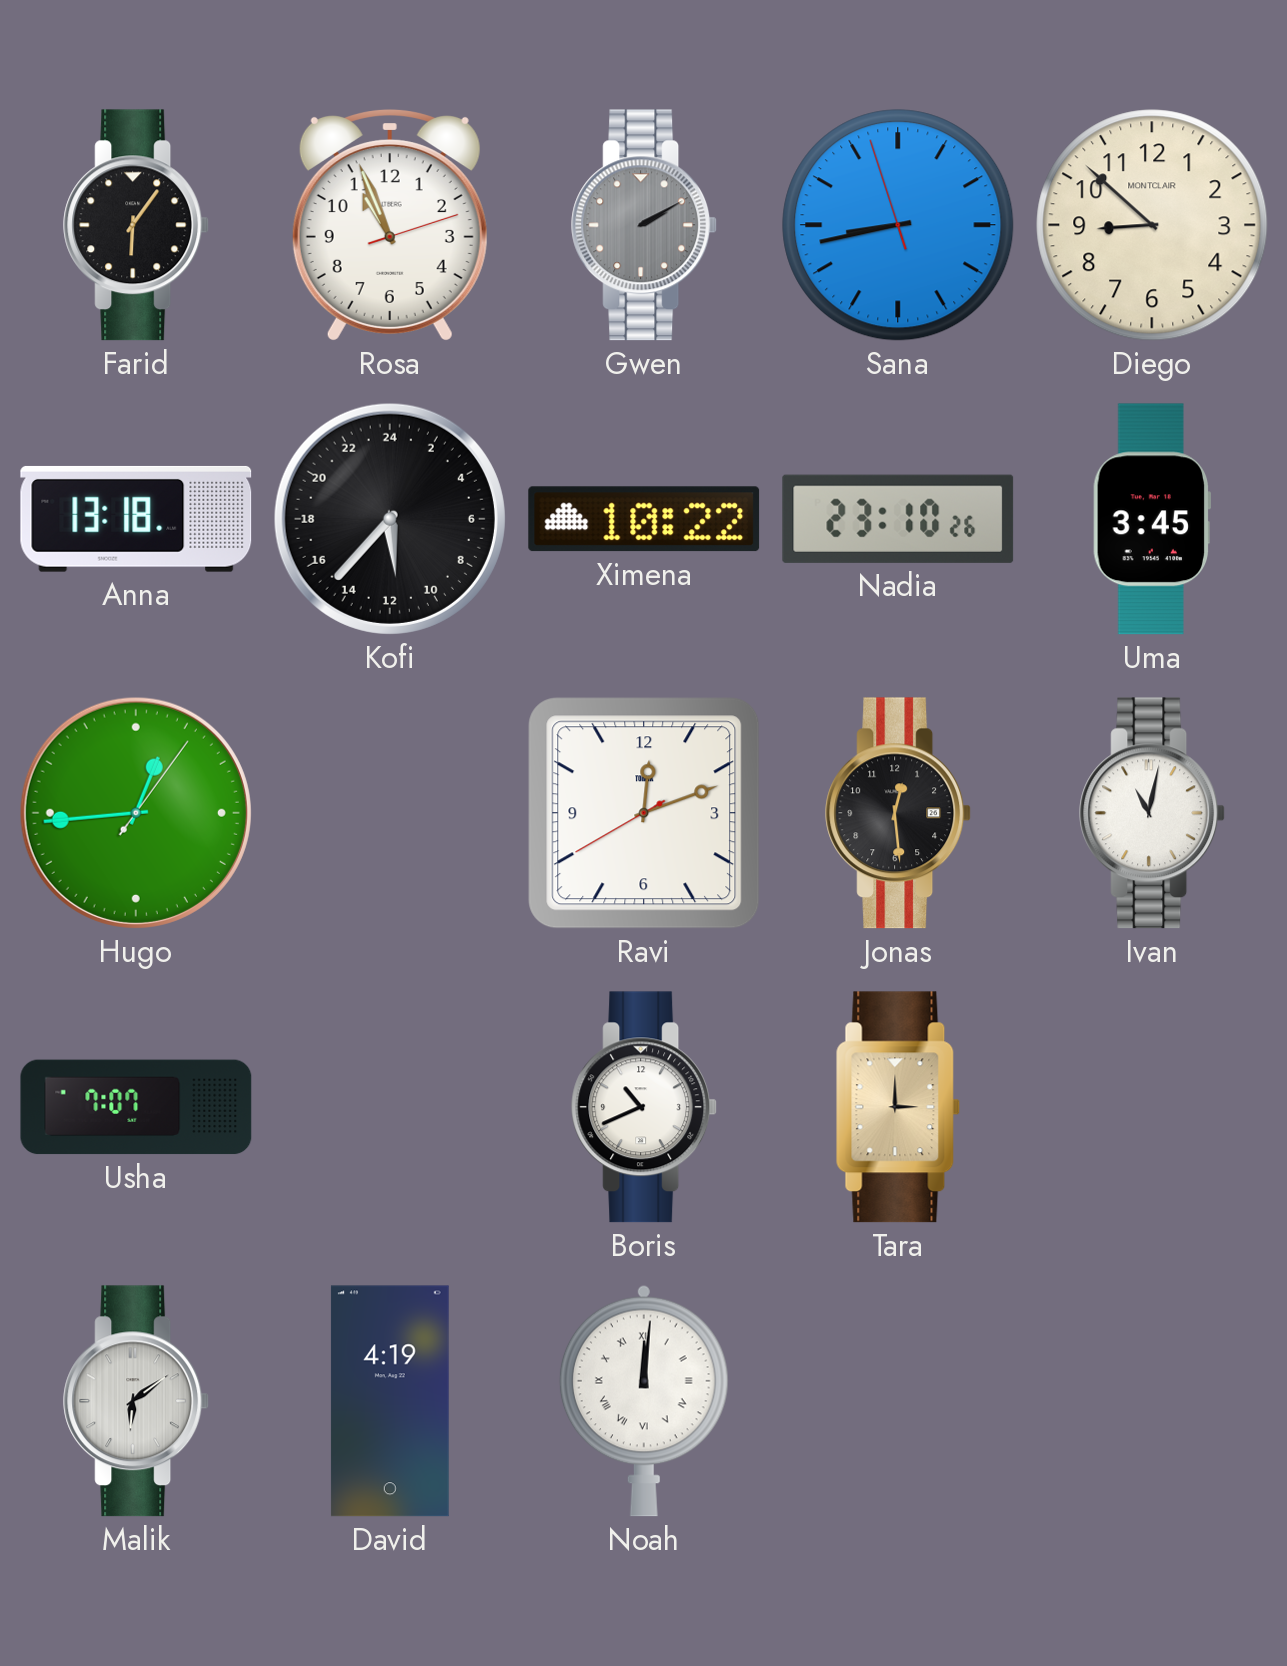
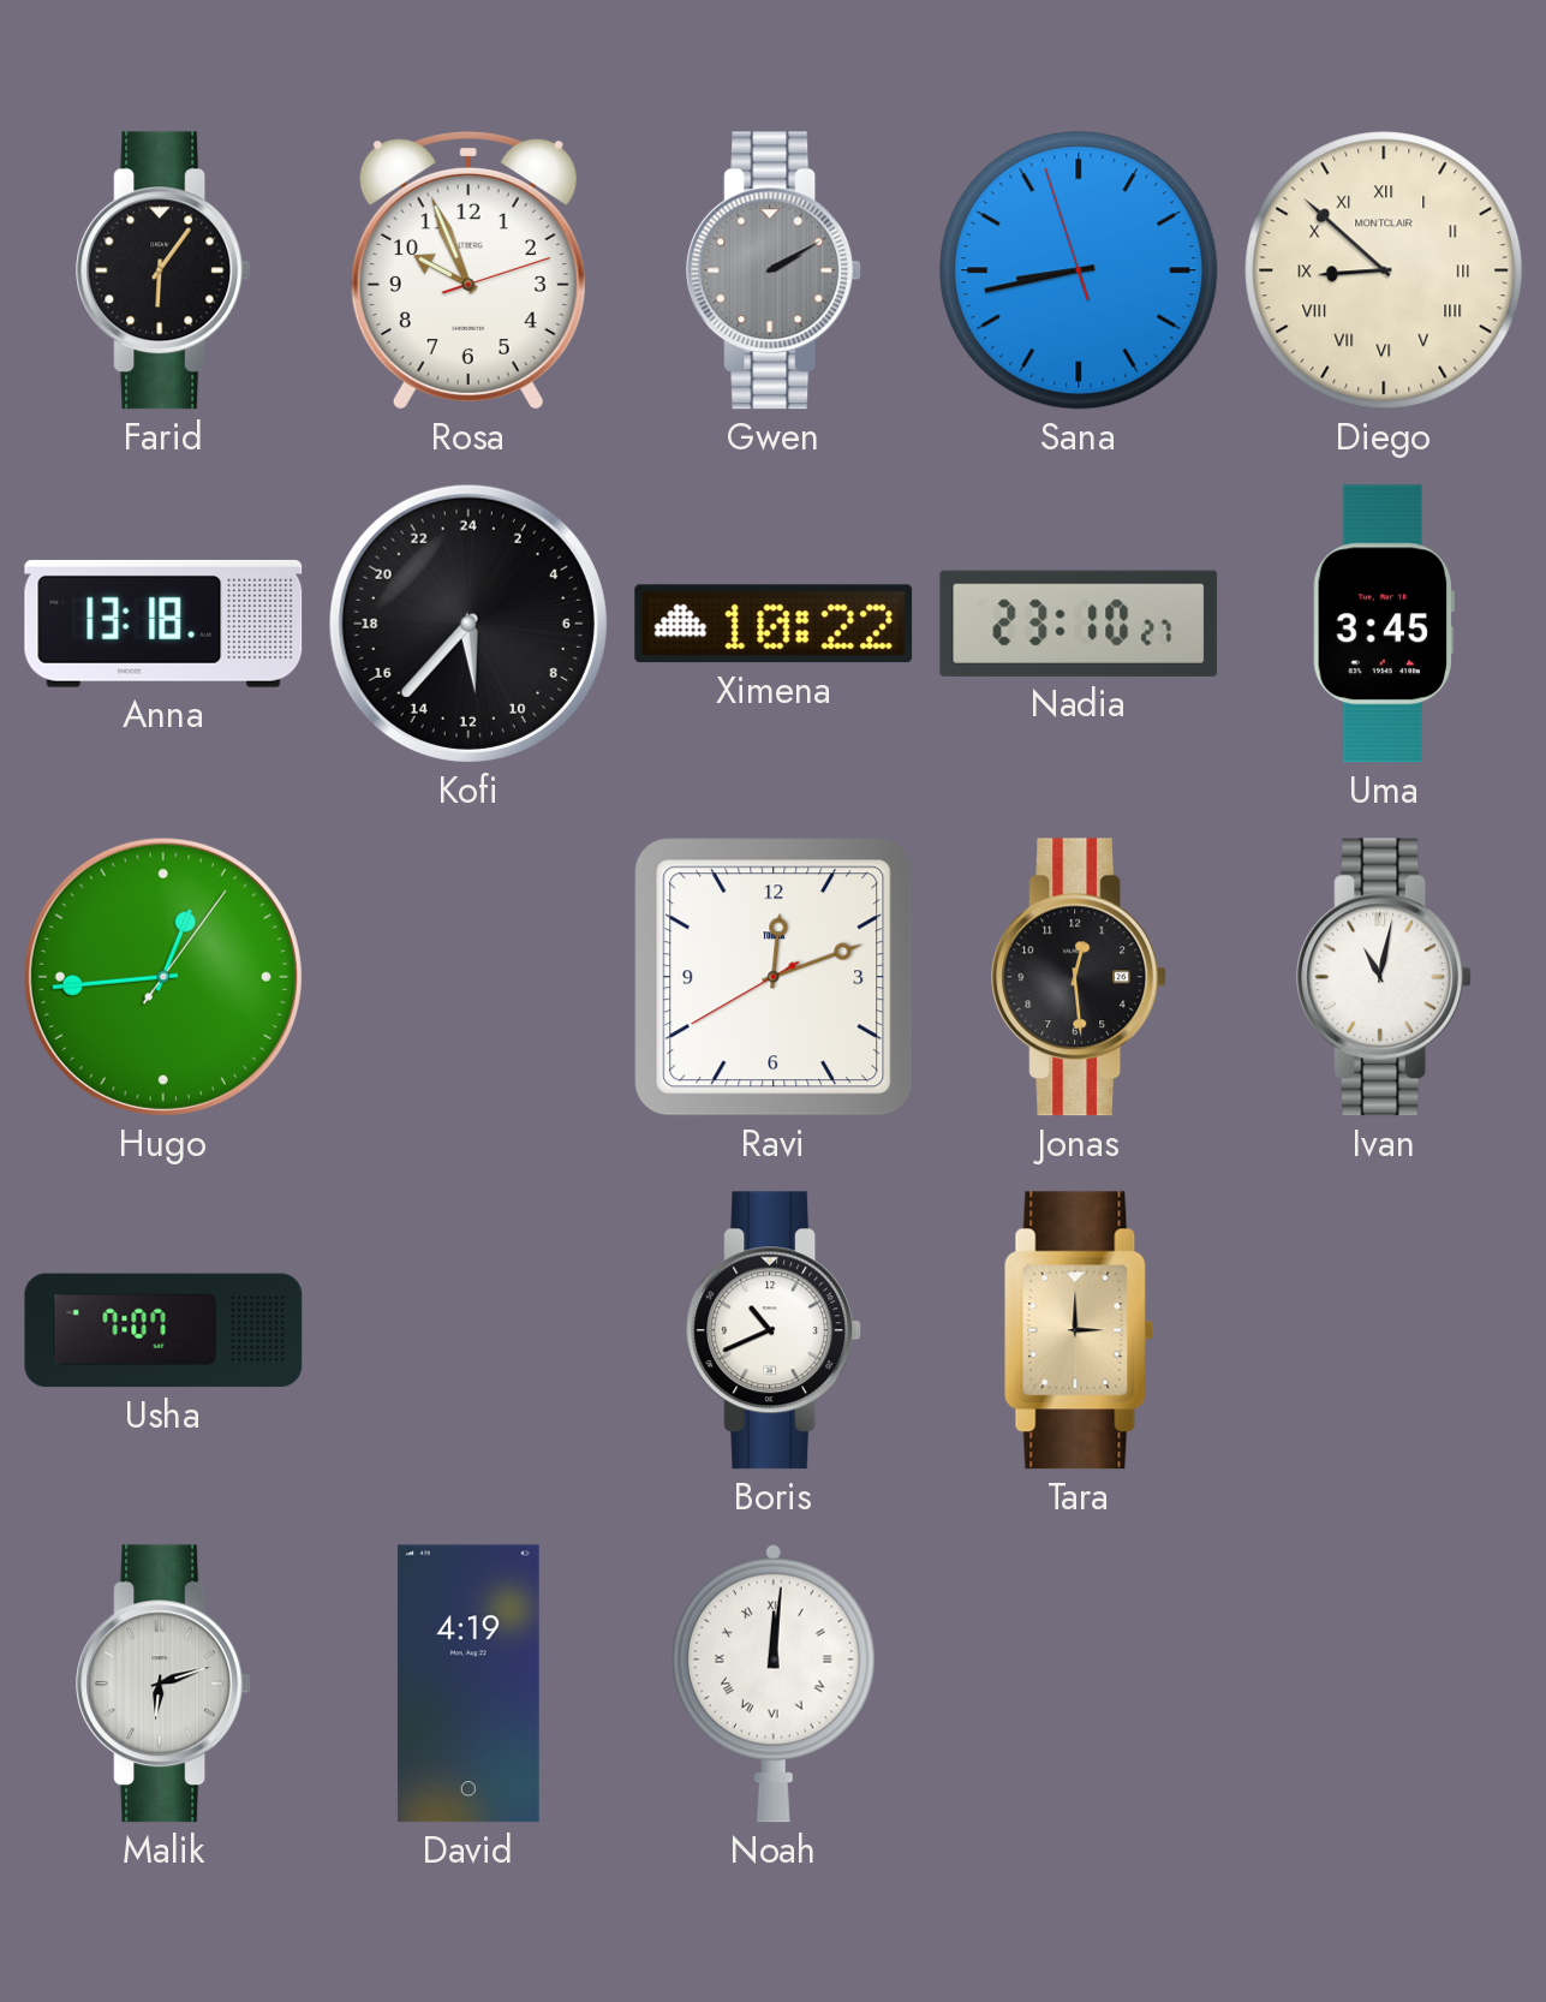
Rosa: 10:56 -> 9:56
Diego numerals: Arabic -> Roman
Nadia: 23:10:26 -> 23:10:27
Malik: 6:09 -> 6:12
